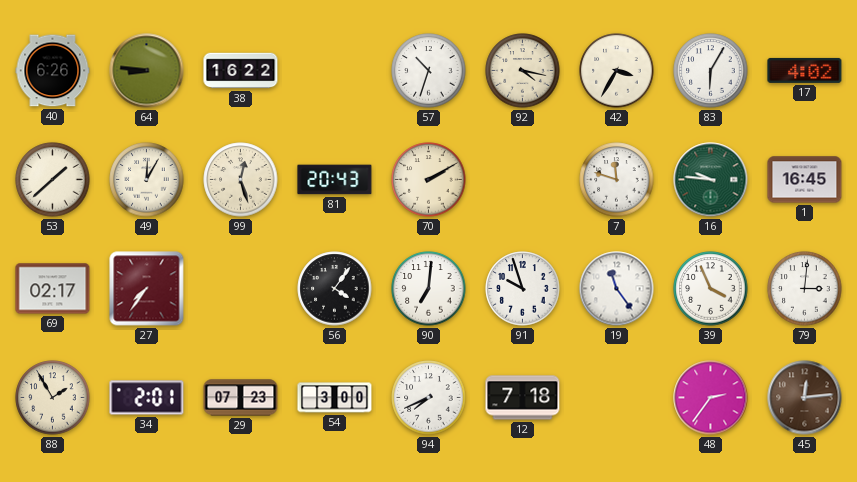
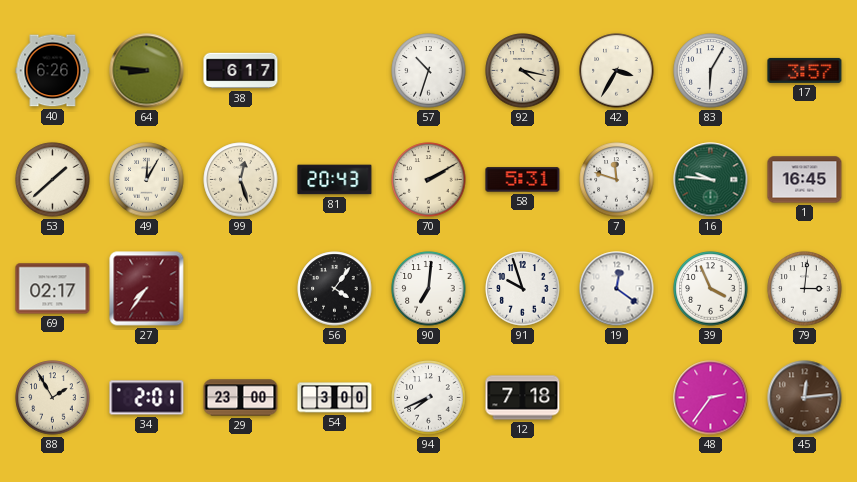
38: 16:22 -> 6:17
17: 4:02 -> 3:57
58: none -> 5:31
19: 11:24 -> 12:21
29: 07:23 -> 23:00
